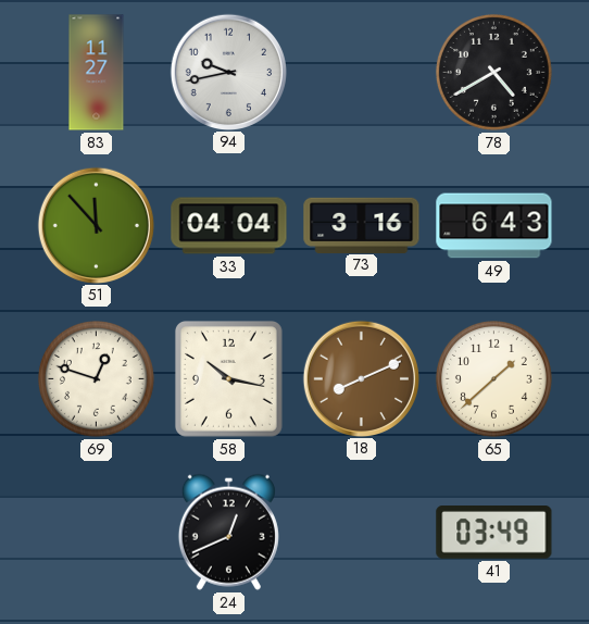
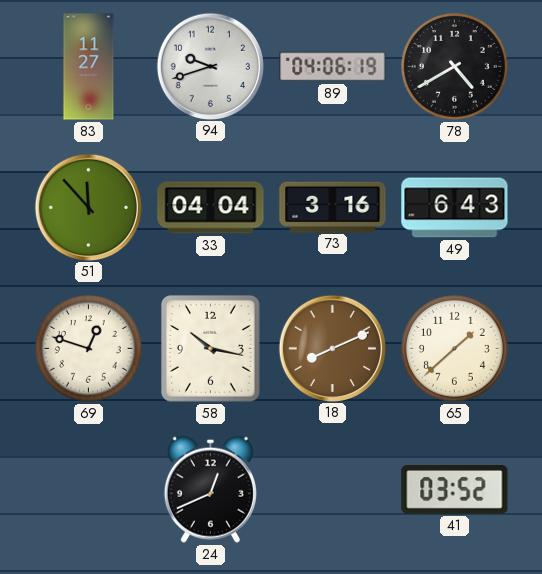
94: 9:43 -> 9:42
89: none -> 04:06
41: 03:49 -> 03:52
